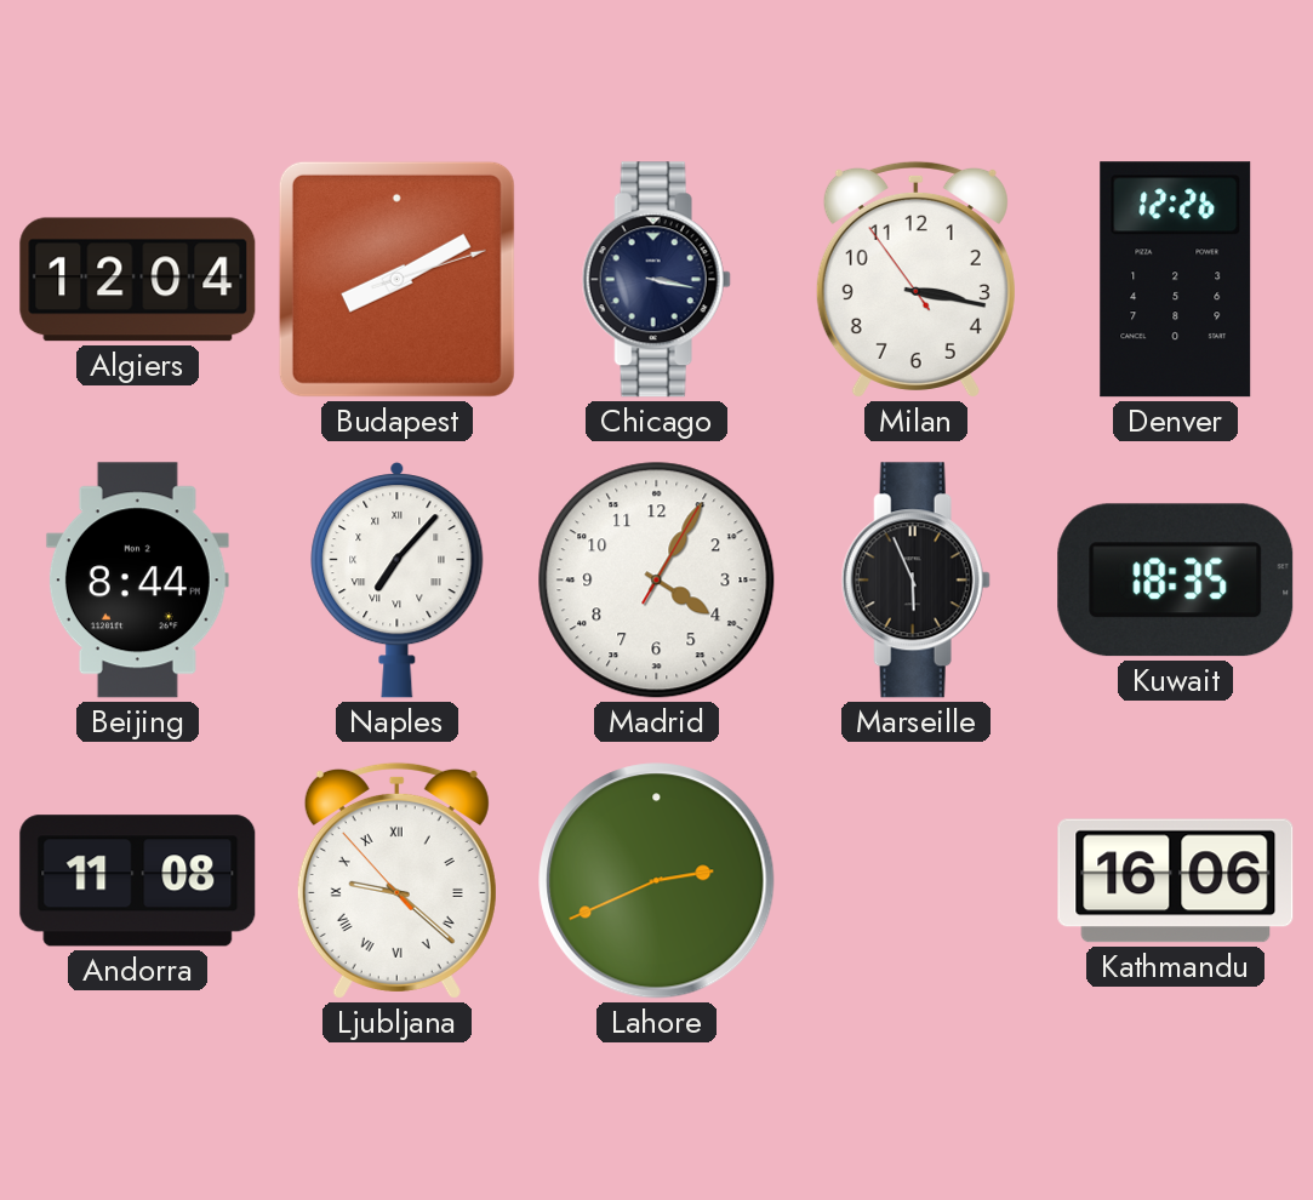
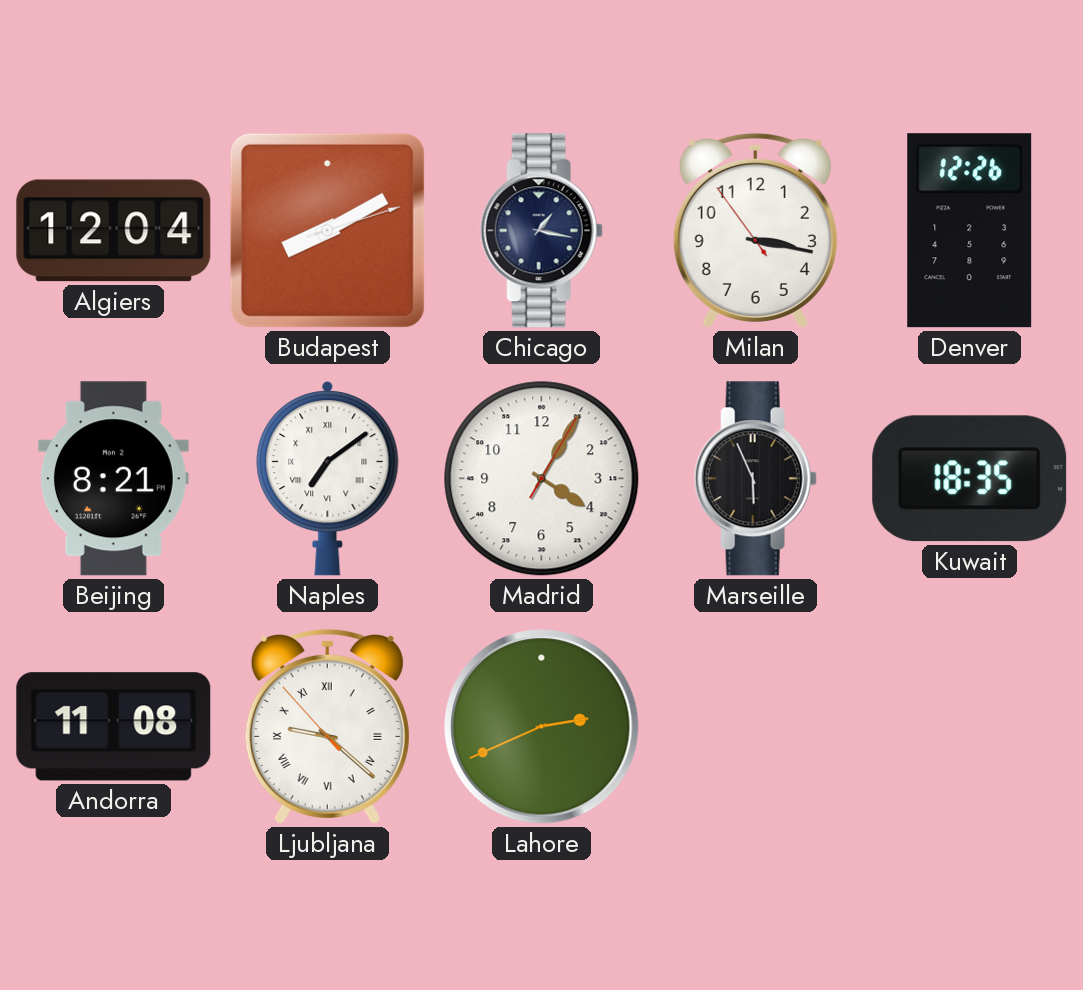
Chicago: 3:17 -> 1:17
Beijing: 8:44 -> 8:21
Naples: 7:07 -> 7:09
Kathmandu: 16:06 -> none
